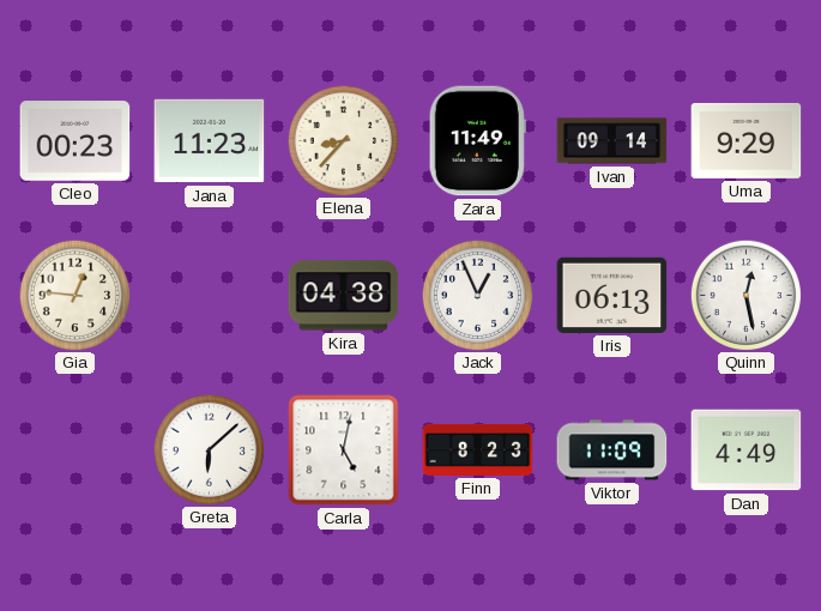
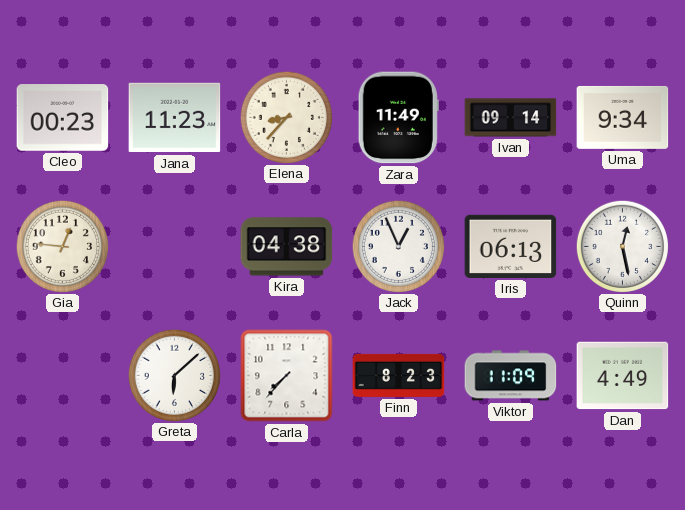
Uma: 9:29 -> 9:34
Carla: 5:02 -> 7:37
